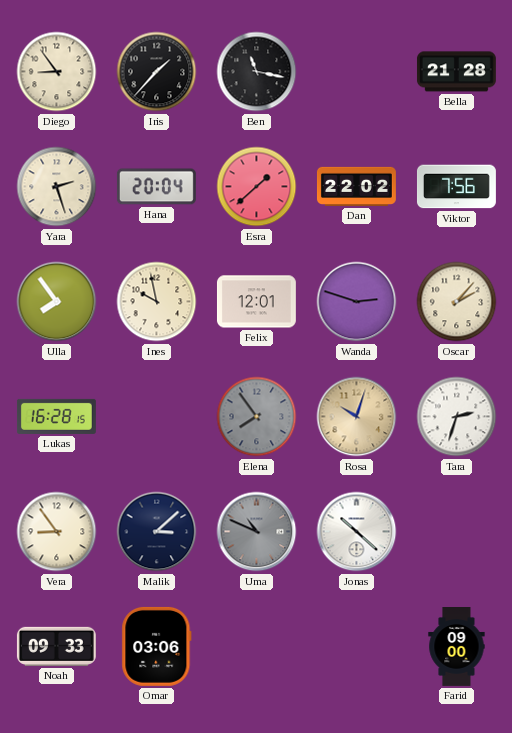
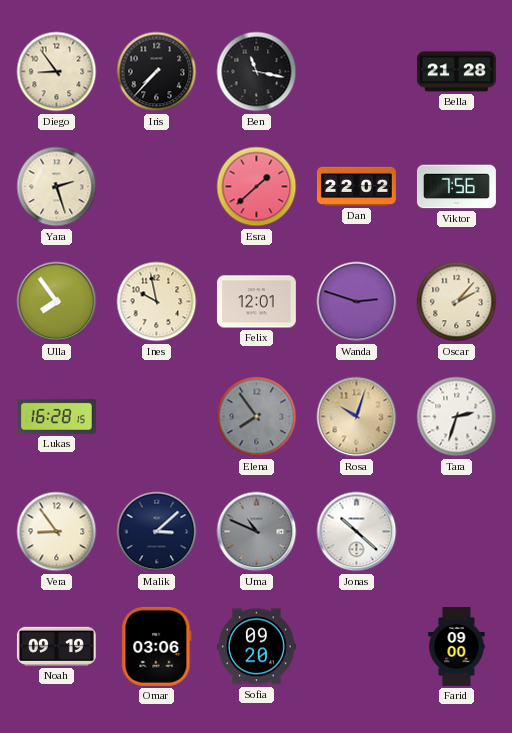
Iris: 1:37 -> 7:37
Hana: 20:04 -> none
Noah: 09:33 -> 09:19
Sofia: none -> 09:20
